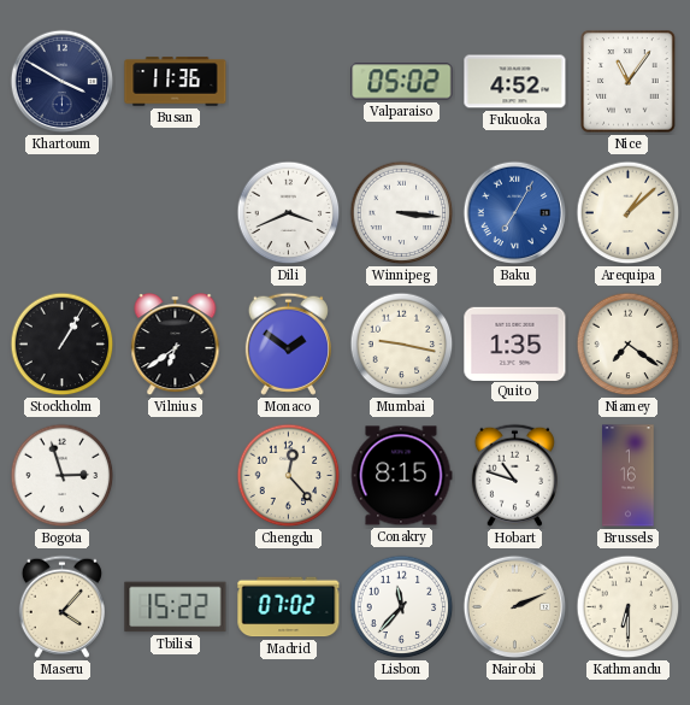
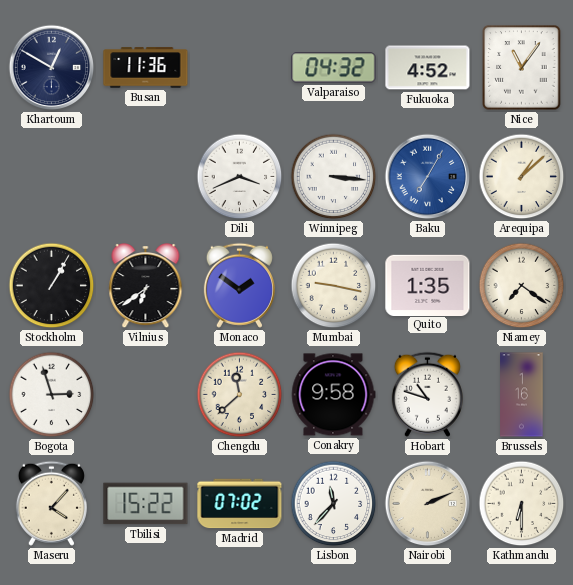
Khartoum: 3:50 -> 12:50
Valparaiso: 05:02 -> 04:32
Chengdu: 12:23 -> 11:38
Conakry: 8:15 -> 9:58
